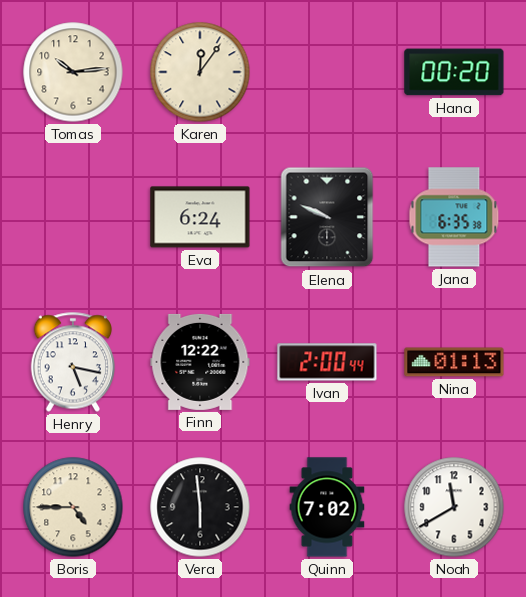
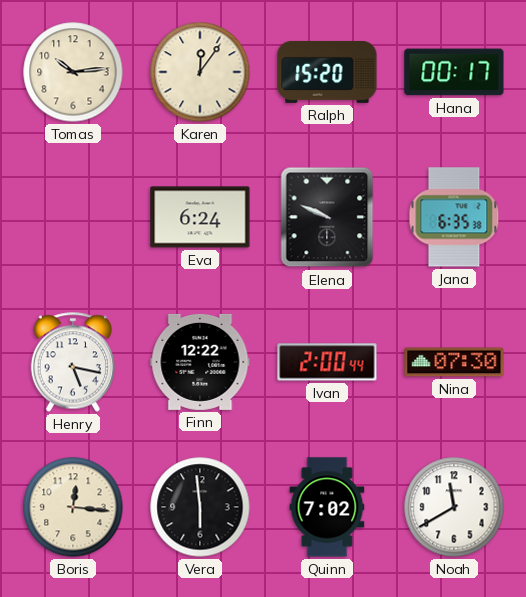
Ralph: none -> 15:20
Hana: 00:20 -> 00:17
Nina: 01:13 -> 07:30
Boris: 4:45 -> 12:16
